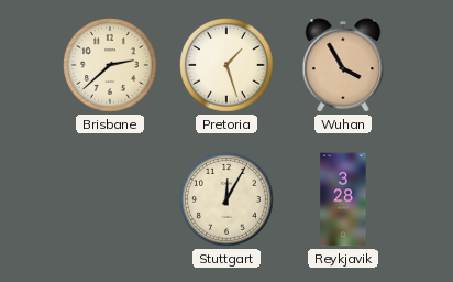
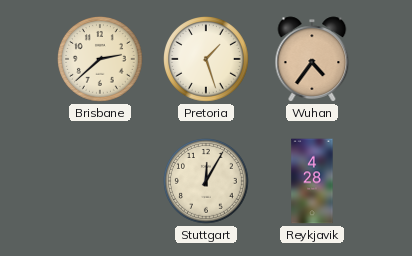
Wuhan: 3:55 -> 4:36
Reykjavik: 3:28 -> 4:28
